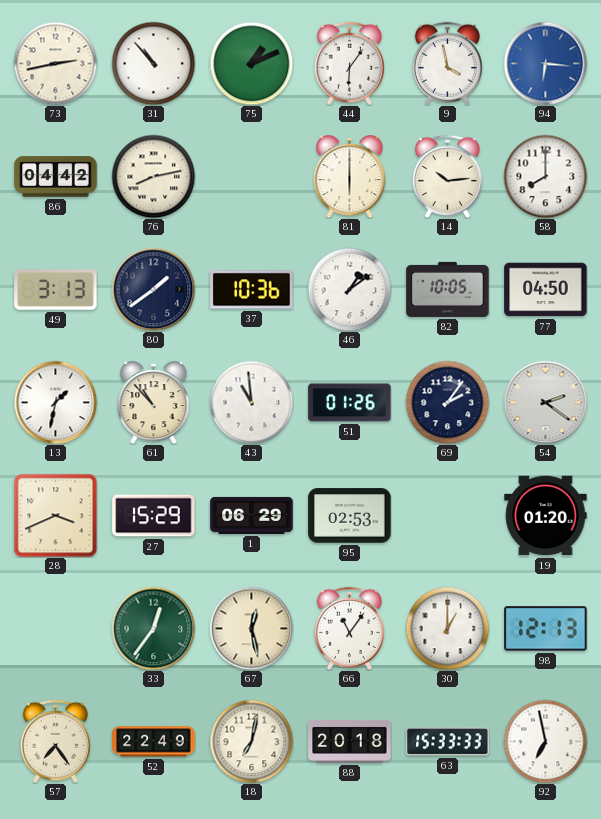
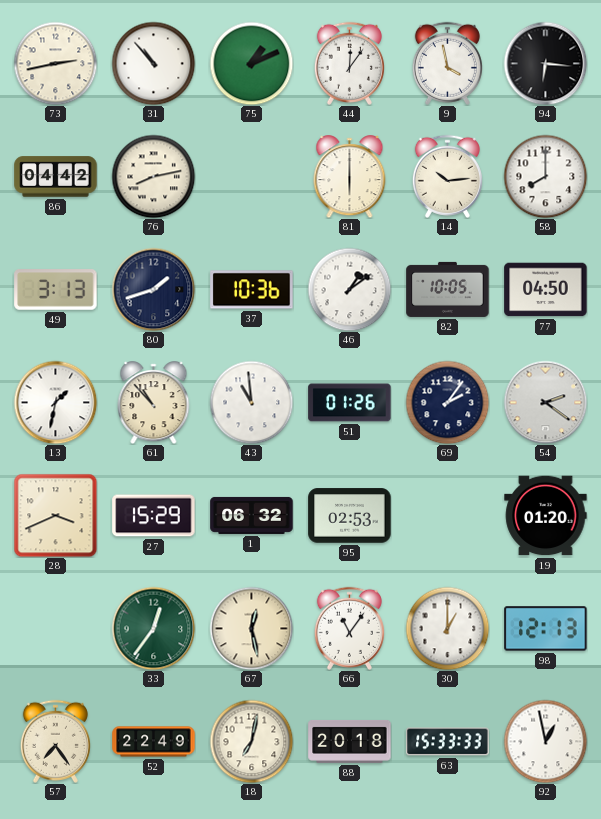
44: 6:06 -> 12:06
94 dial: blue -> black
80: 1:39 -> 1:42
1: 06:29 -> 06:32
92: 6:58 -> 12:58
